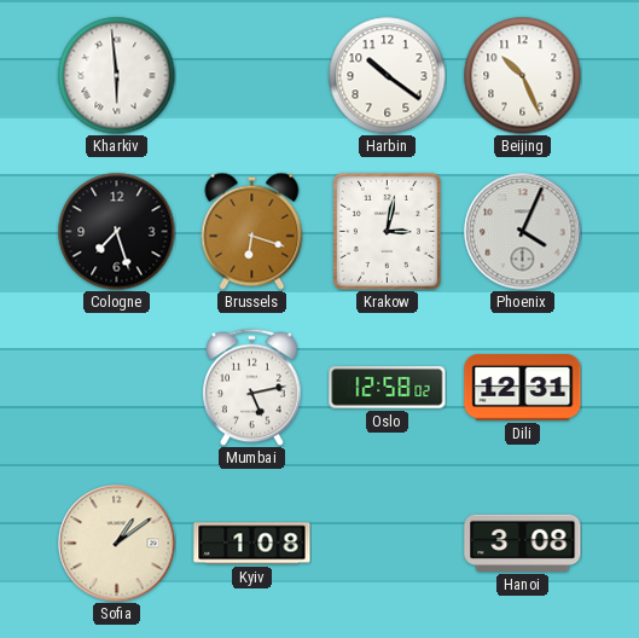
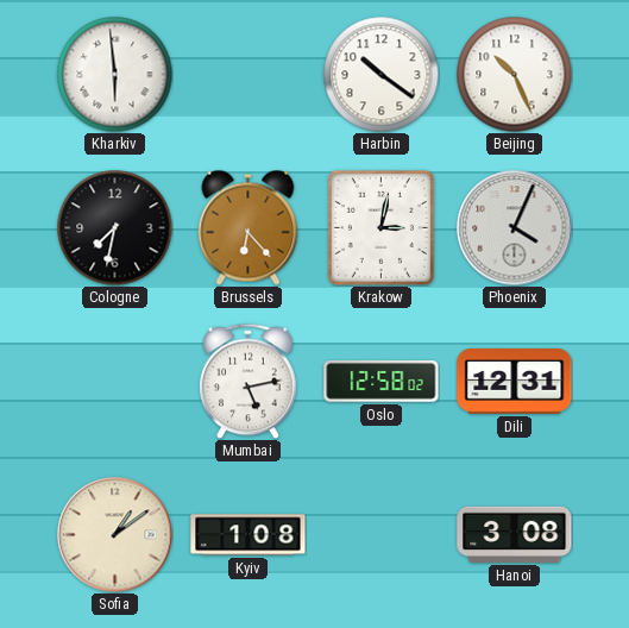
Cologne: 7:27 -> 7:32
Brussels: 6:18 -> 6:23
